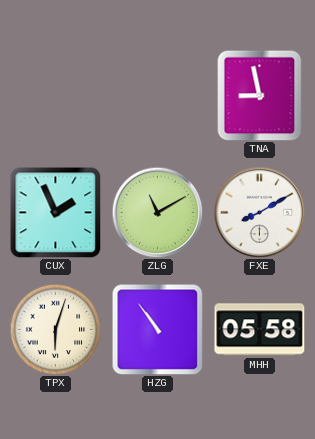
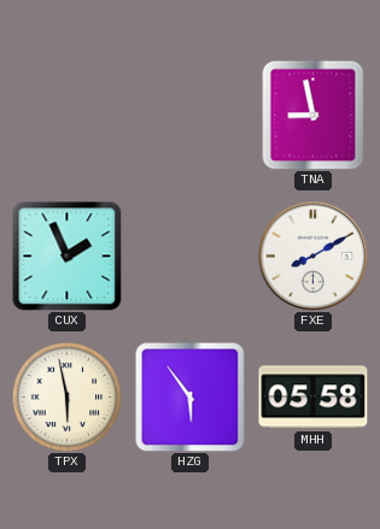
ZLG: 11:10 -> none
TPX: 6:03 -> 5:58
HZG: 10:54 -> 5:54
